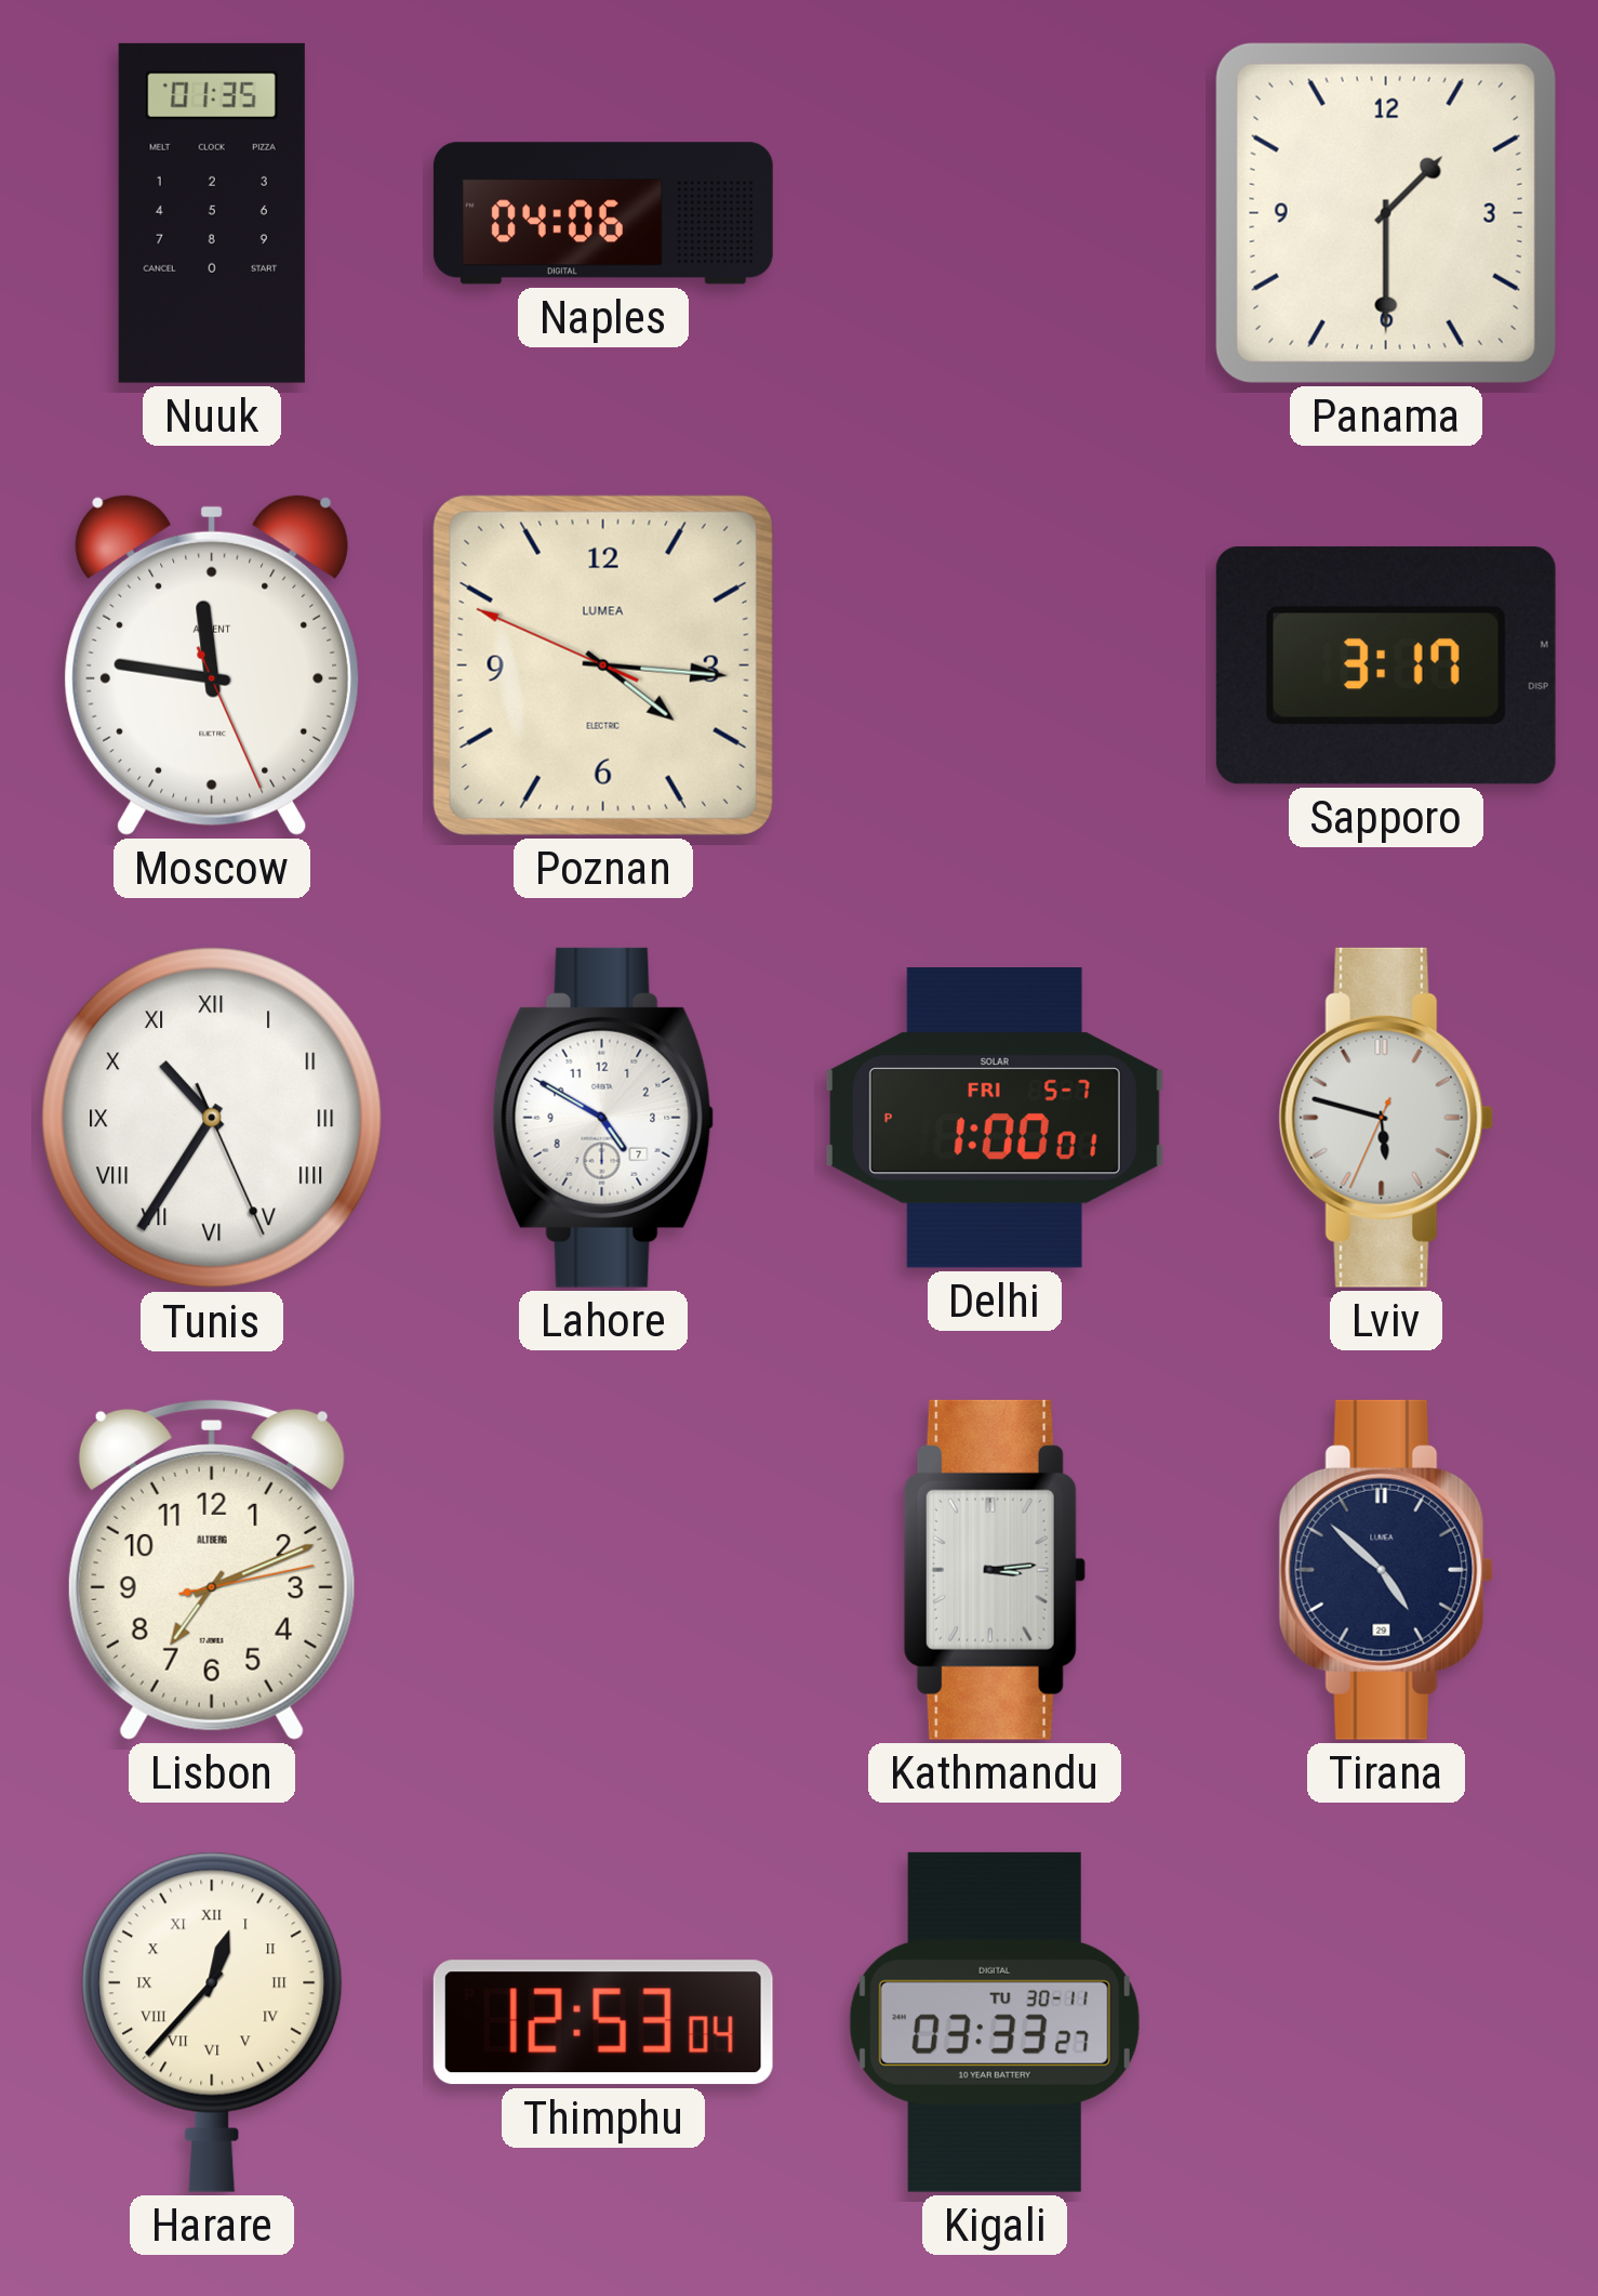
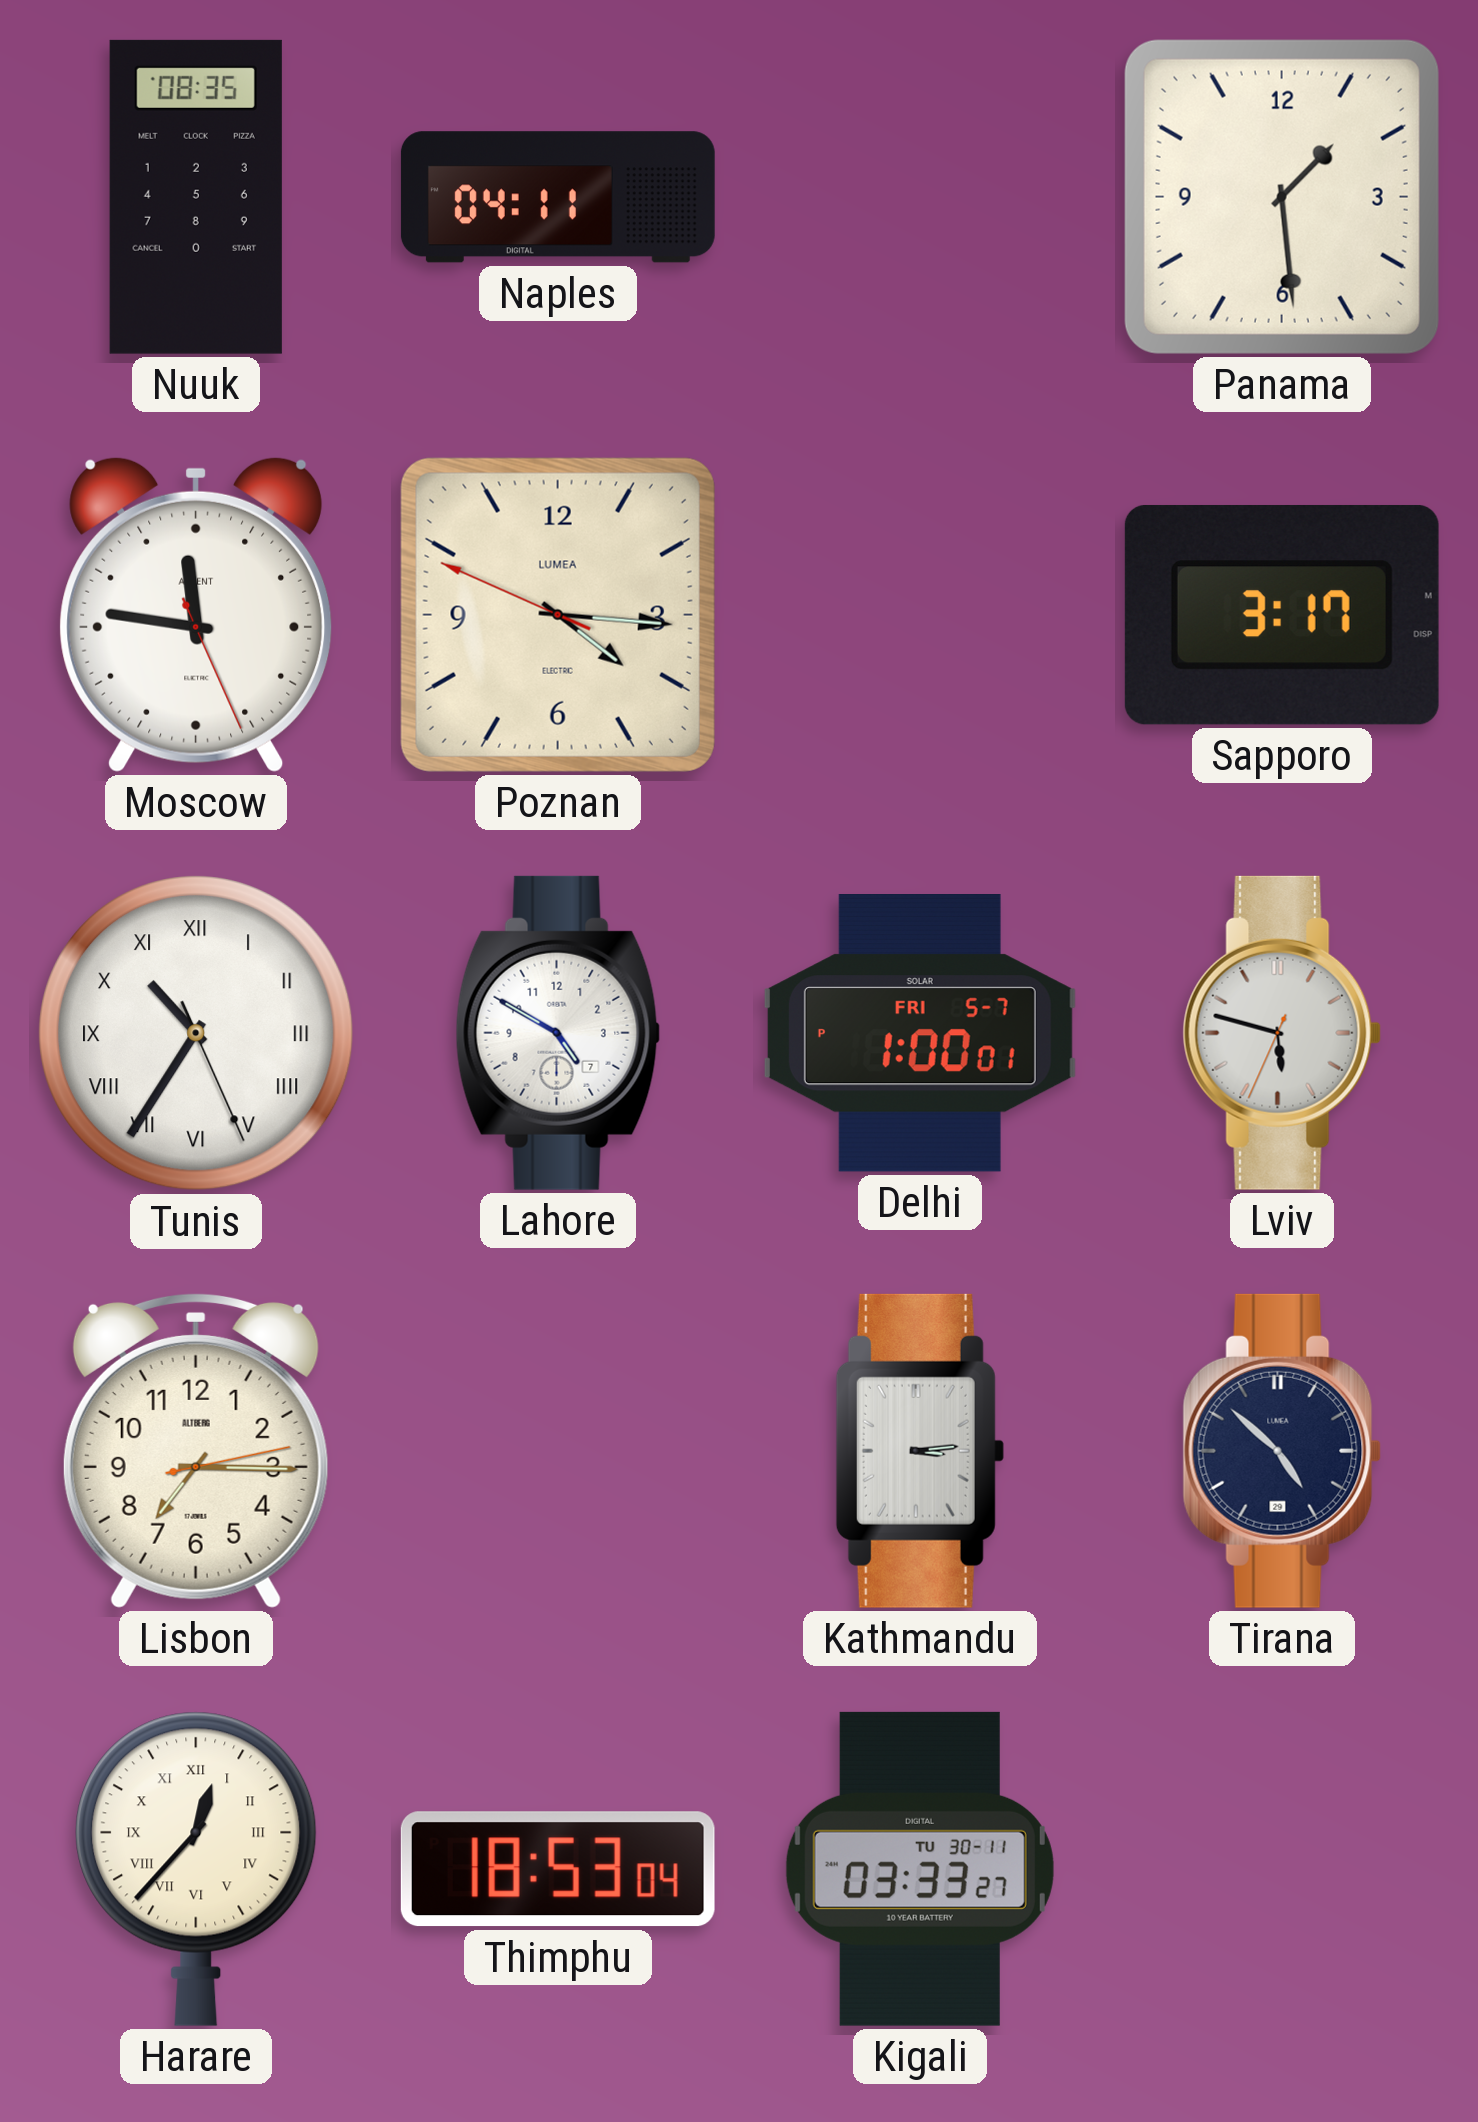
Nuuk: 01:35 -> 08:35
Naples: 04:06 -> 04:11
Panama: 1:30 -> 1:29
Lisbon: 7:11 -> 7:15
Thimphu: 12:53 -> 18:53
